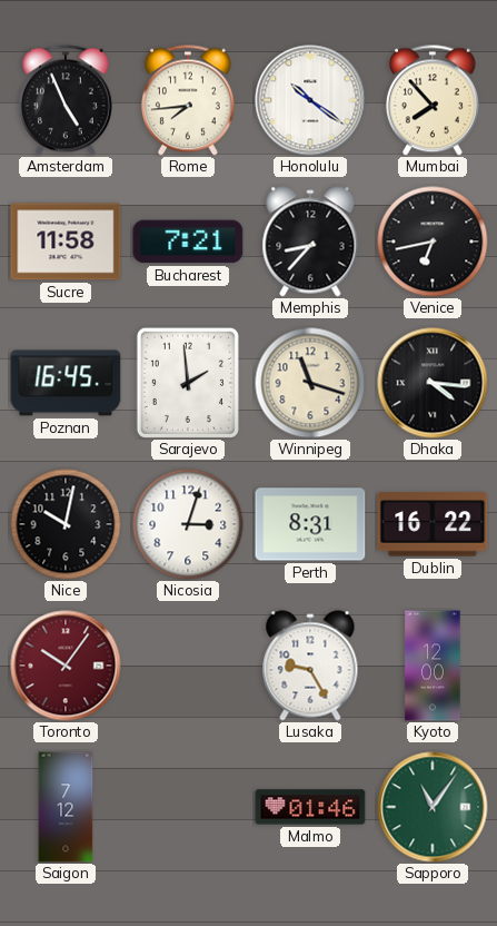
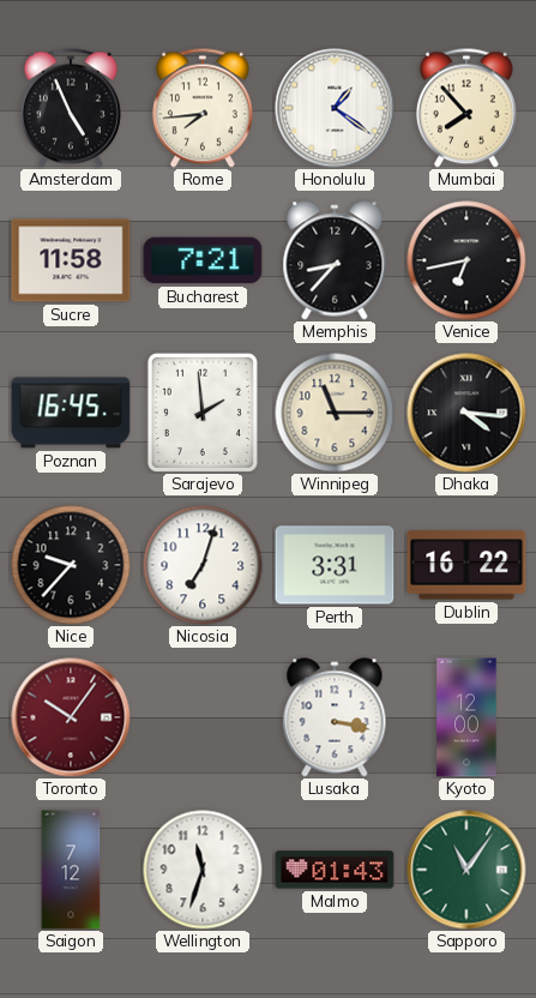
Honolulu: 10:21 -> 1:21
Winnipeg: 11:18 -> 11:15
Nice: 10:02 -> 9:37
Nicosia: 3:03 -> 7:03
Perth: 8:31 -> 3:31
Lusaka: 9:25 -> 3:17
Wellington: none -> 11:33
Malmo: 01:46 -> 01:43
